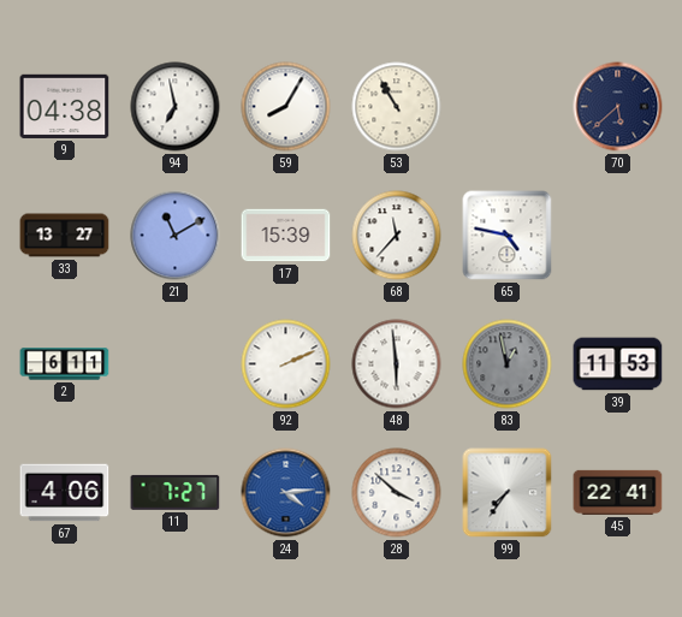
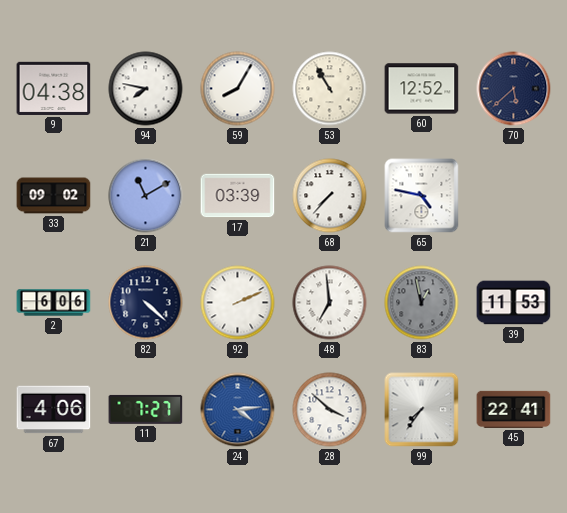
94: 6:58 -> 7:47
60: none -> 12:52
33: 13:27 -> 09:02
17: 15:39 -> 03:39
68: 11:37 -> 7:37
2: 6:11 -> 6:06
82: none -> 4:22
48: 5:59 -> 6:59
